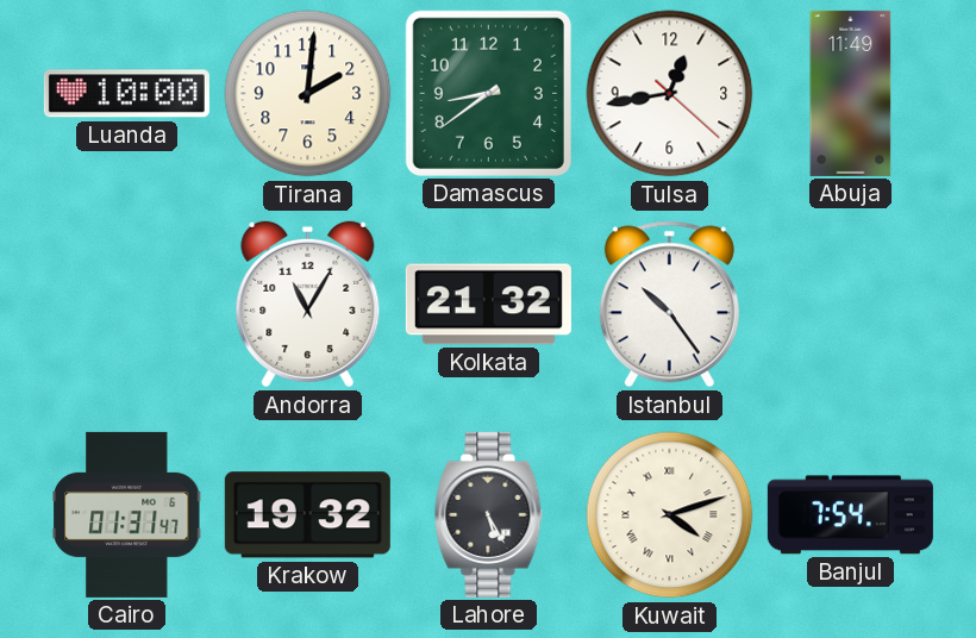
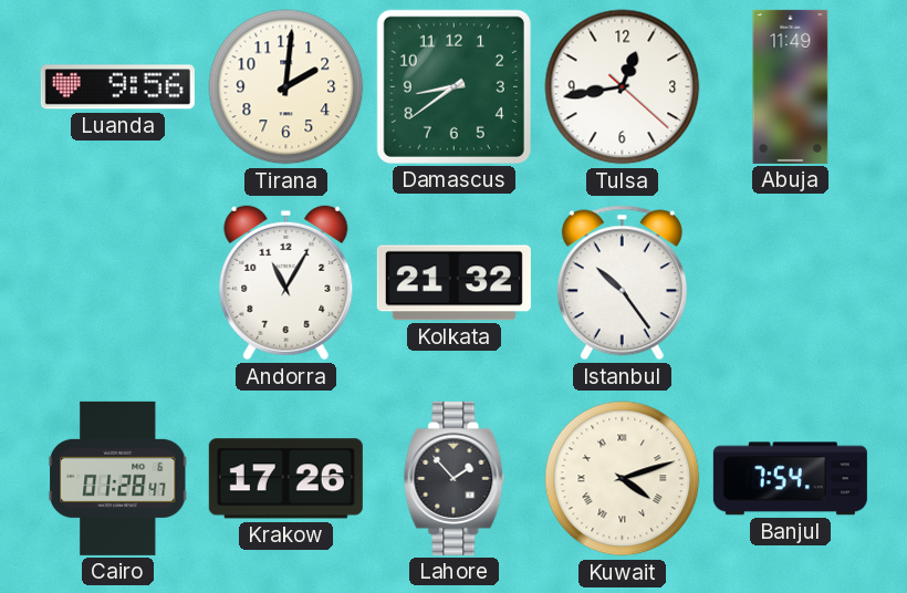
Luanda: 10:00 -> 9:56
Cairo: 01:31 -> 01:28
Krakow: 19:32 -> 17:26
Lahore: 5:25 -> 1:53
